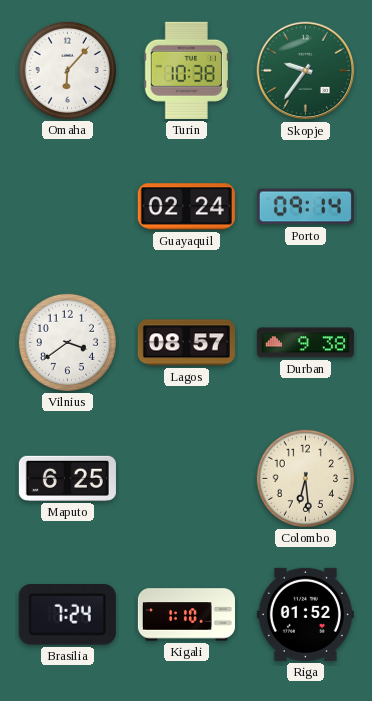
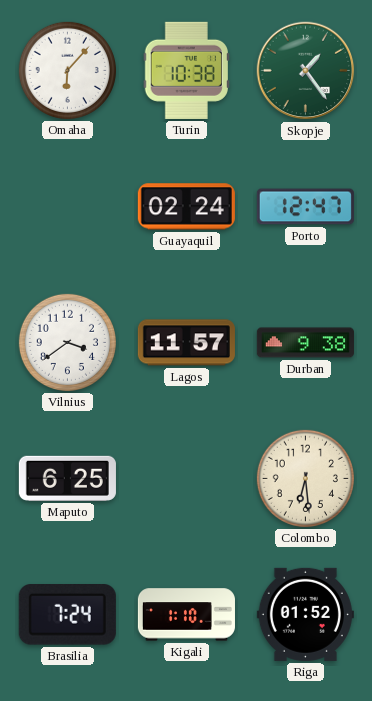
Skopje: 9:36 -> 1:24
Porto: 09:14 -> 12:47
Lagos: 08:57 -> 11:57
